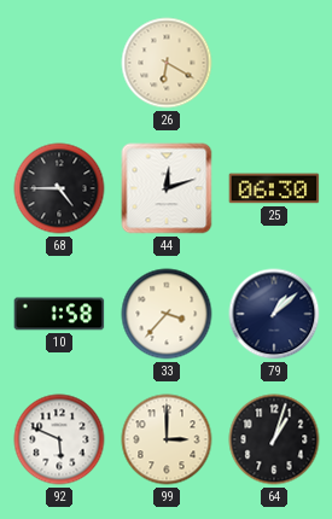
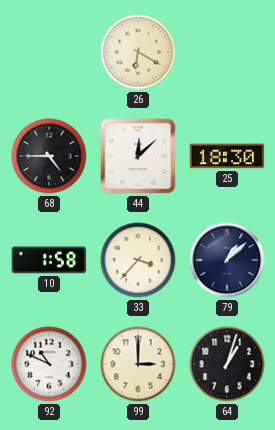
44: 12:12 -> 12:08
25: 06:30 -> 18:30
92: 5:49 -> 10:49
